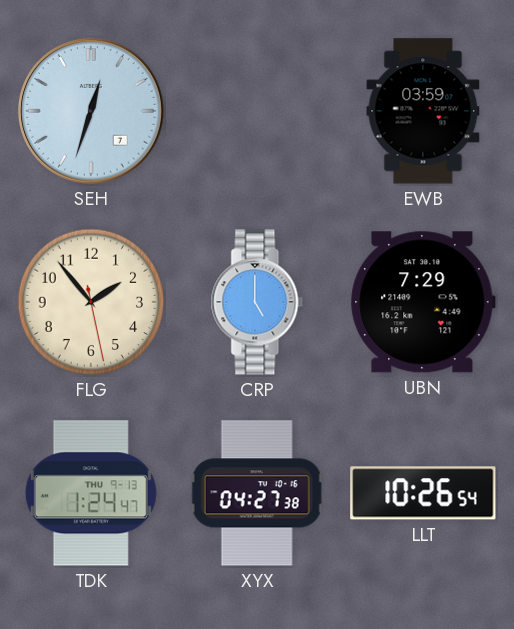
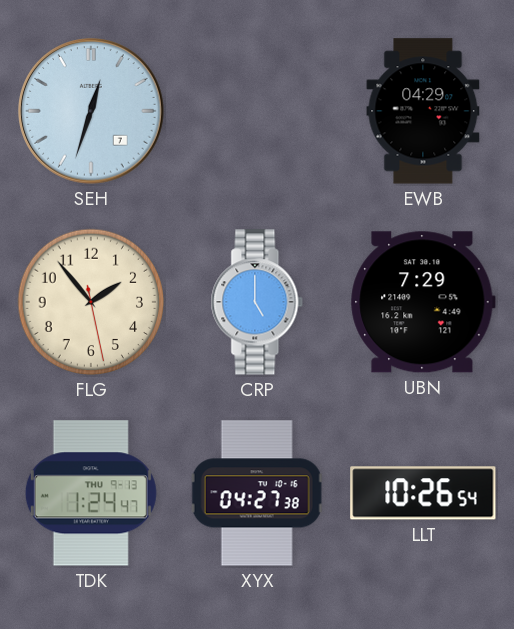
EWB: 03:59 -> 04:29
